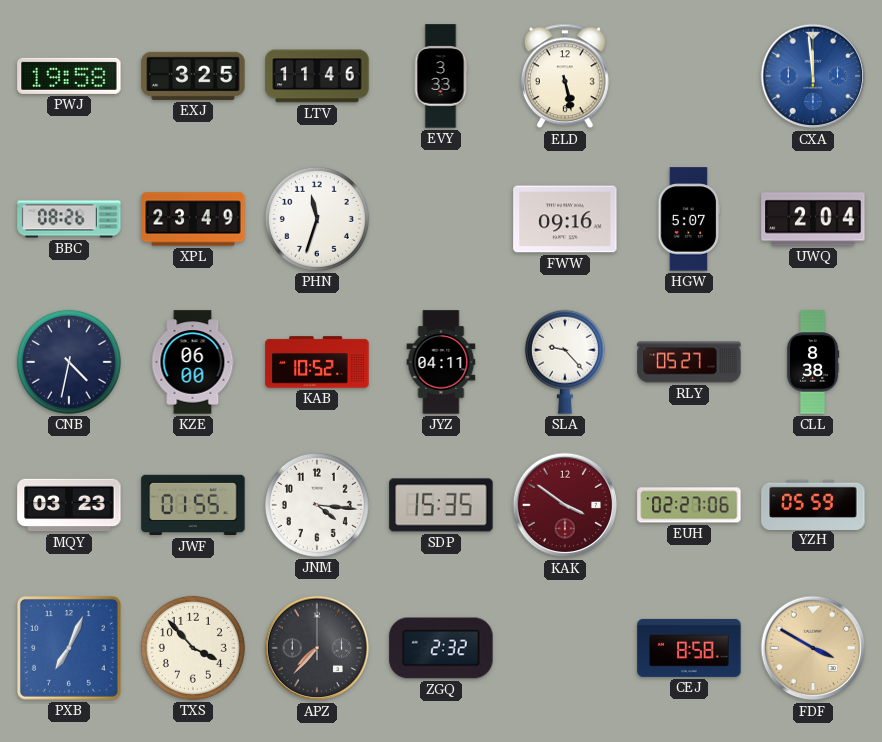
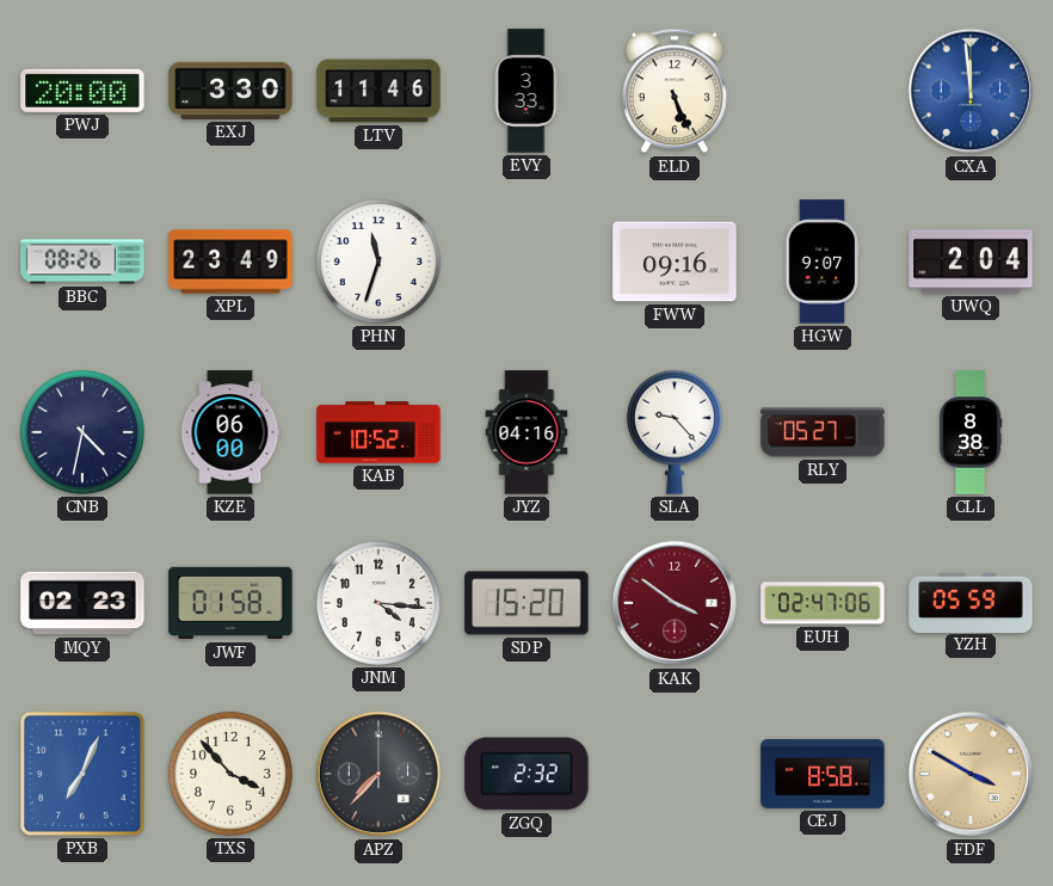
PWJ: 19:58 -> 20:00
EXJ: 3:25 -> 3:30
ELD: 5:28 -> 5:26
HGW: 5:07 -> 9:07
JYZ: 04:11 -> 04:16
MQY: 03:23 -> 02:23
JWF: 01:55 -> 01:58
SDP: 15:35 -> 15:20
EUH: 02:27 -> 02:47
